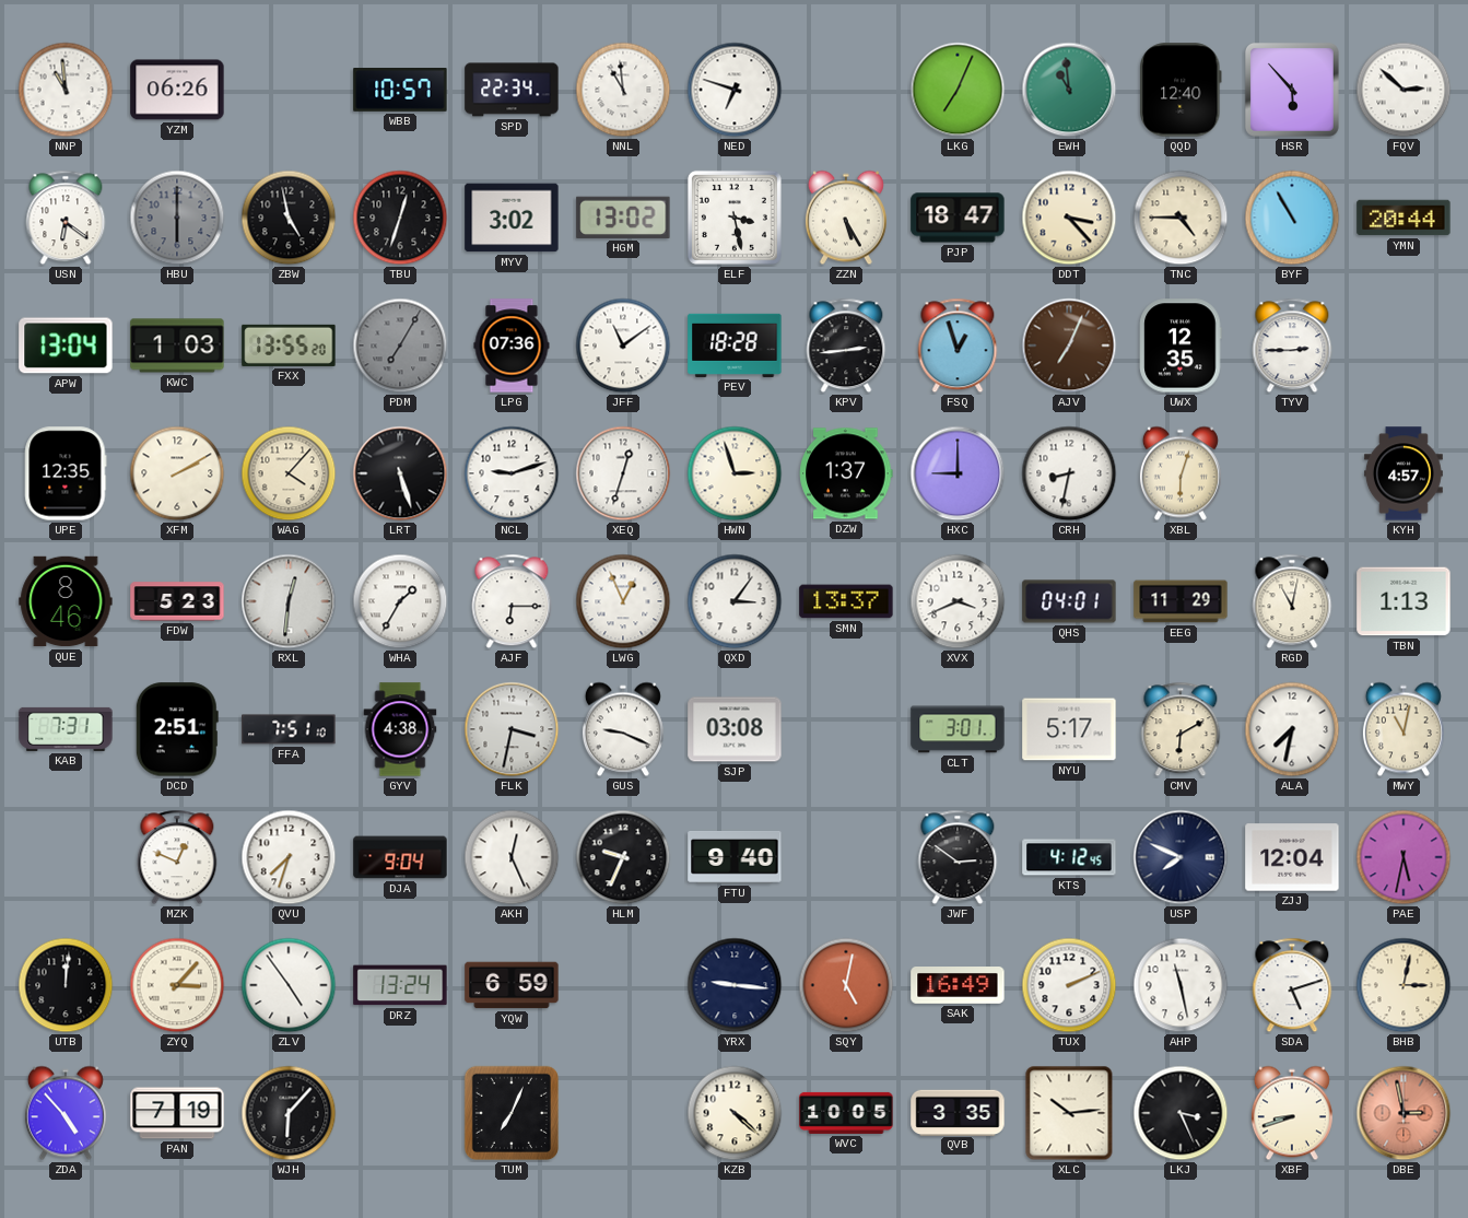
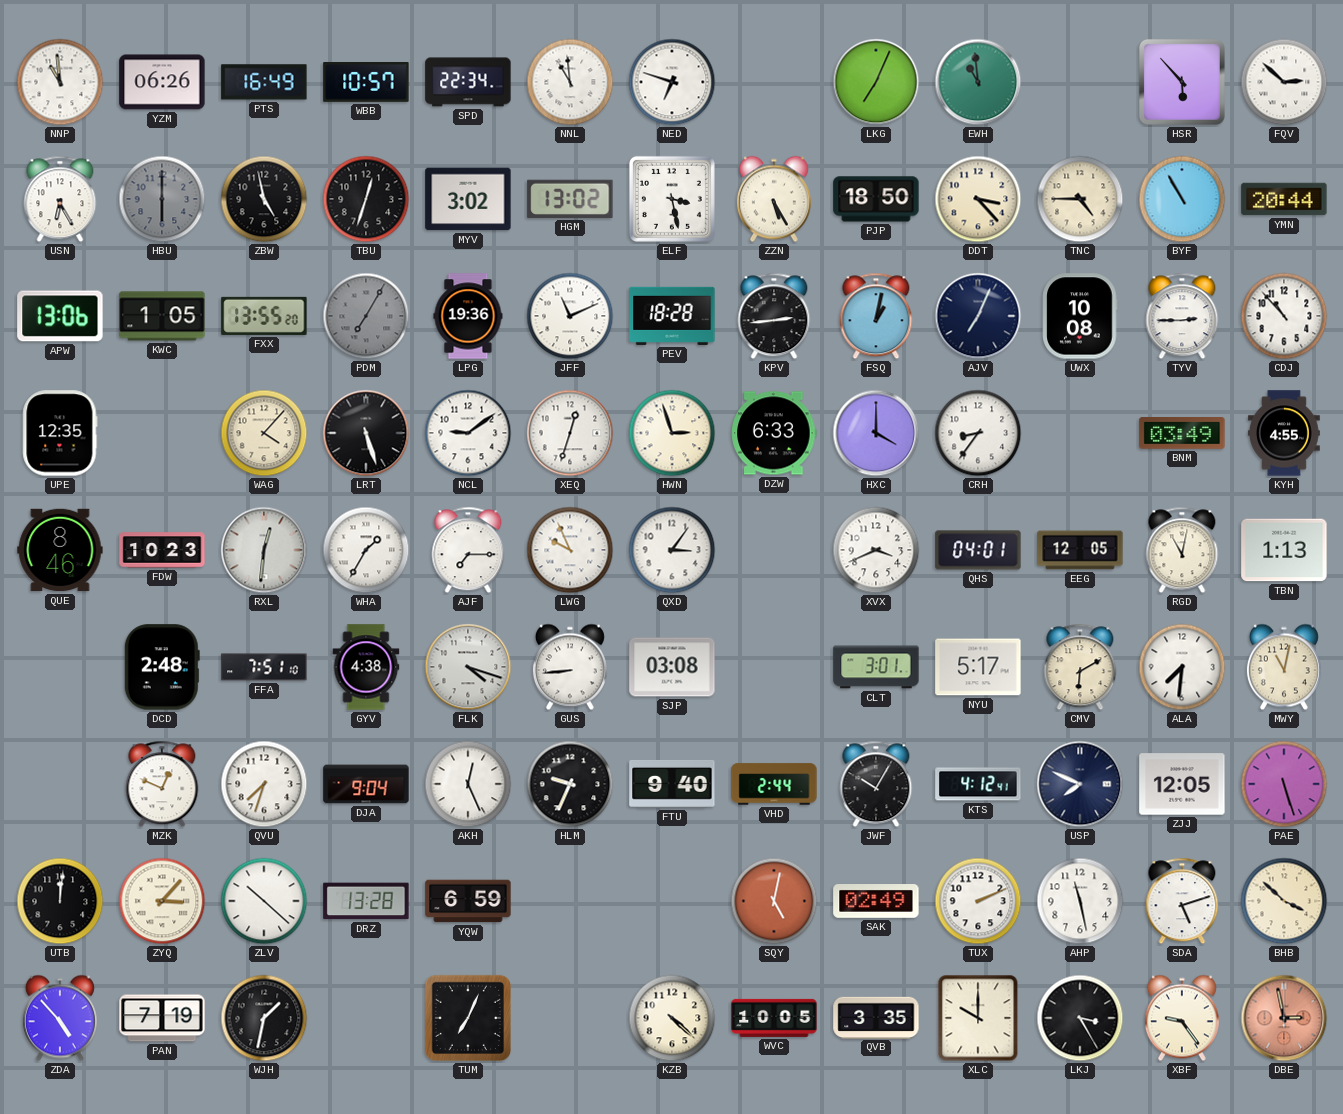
PTS: none -> 16:49
QQD: 12:40 -> none
USN: 6:21 -> 6:25
PJP: 18:47 -> 18:50
APW: 13:04 -> 13:06
KWC: 1:03 -> 1:05
LPG: 07:36 -> 19:36
JFF: 11:09 -> 11:11
FSQ: 12:57 -> 1:02
AJV dial: brown -> navy
UWX: 12:35 -> 10:08
CDJ: none -> 10:53
XFM: 2:10 -> none
NCL: 9:12 -> 9:09
DZW: 1:37 -> 6:33
HXC: 9:00 -> 4:00
CRH: 8:32 -> 8:36
XBL: 6:03 -> none
BNM: none -> 03:49
KYH: 4:57 -> 4:55
FDW: 5:23 -> 10:23
AJF: 6:15 -> 7:15
LWG: 12:56 -> 9:56
SMN: 13:37 -> none
EEG: 11:29 -> 12:05
KAB: 7:31 -> none
DCD: 2:51 -> 2:48
FLK: 3:32 -> 4:18
GUS: 9:19 -> 8:44
ALA: 7:32 -> 7:31
VHD: none -> 2:44
JWF: 2:51 -> 10:05
KTS: 4:12:45 -> 4:12:41
ZJJ: 12:04 -> 12:05
PAE: 5:32 -> 5:27
ZLV: 4:54 -> 10:22
DRZ: 13:24 -> 13:28
YRX: 9:16 -> none
SAK: 16:49 -> 02:49
BHB: 3:02 -> 3:52
WJH: 6:07 -> 1:32
XLC: 10:14 -> 10:00
LKJ: 3:26 -> 3:25
XBF: 8:42 -> 9:24
